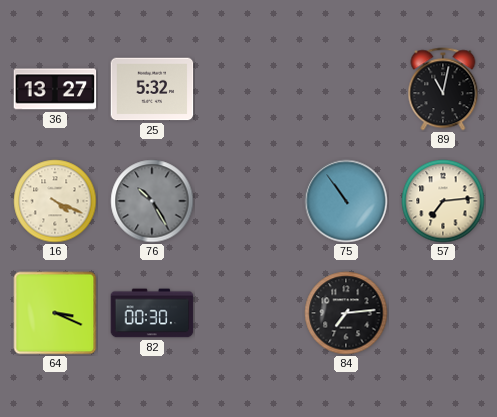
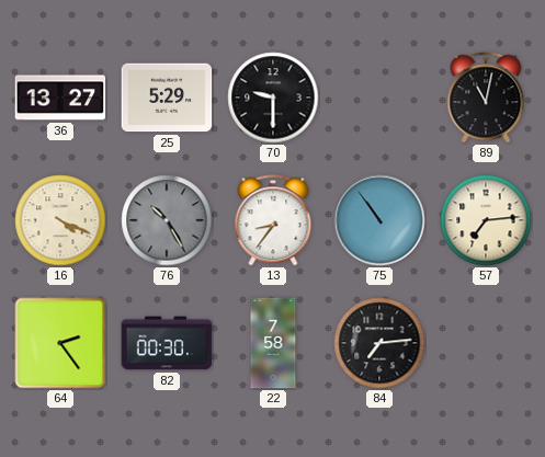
25: 5:32 -> 5:29
70: none -> 9:30
13: none -> 8:36
64: 3:19 -> 2:24
22: none -> 7:58
